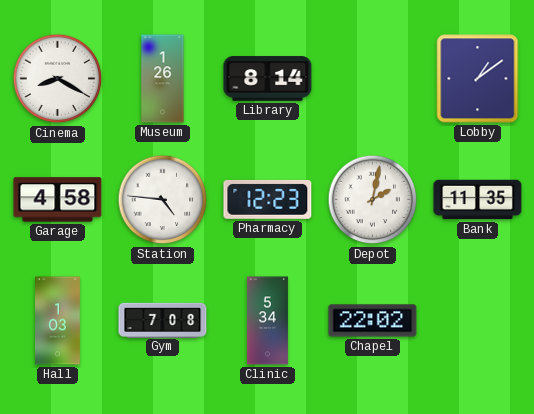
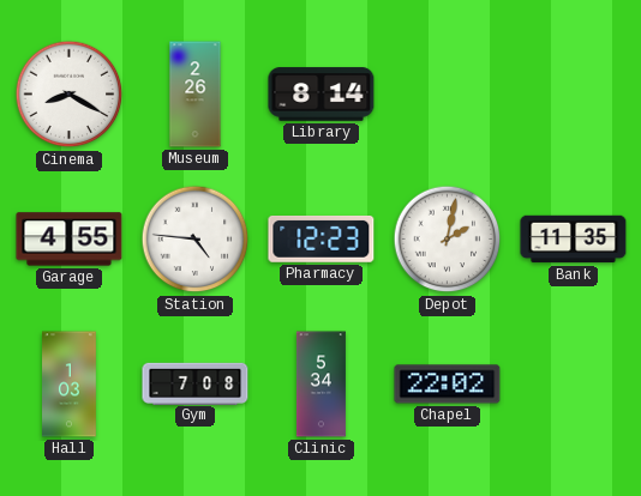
Museum: 1:26 -> 2:26
Lobby: 1:09 -> none
Garage: 4:58 -> 4:55
